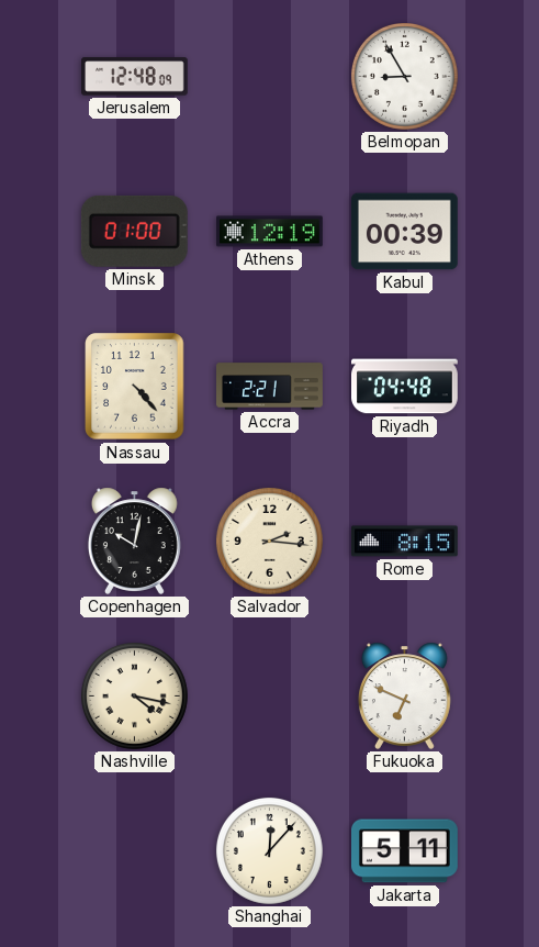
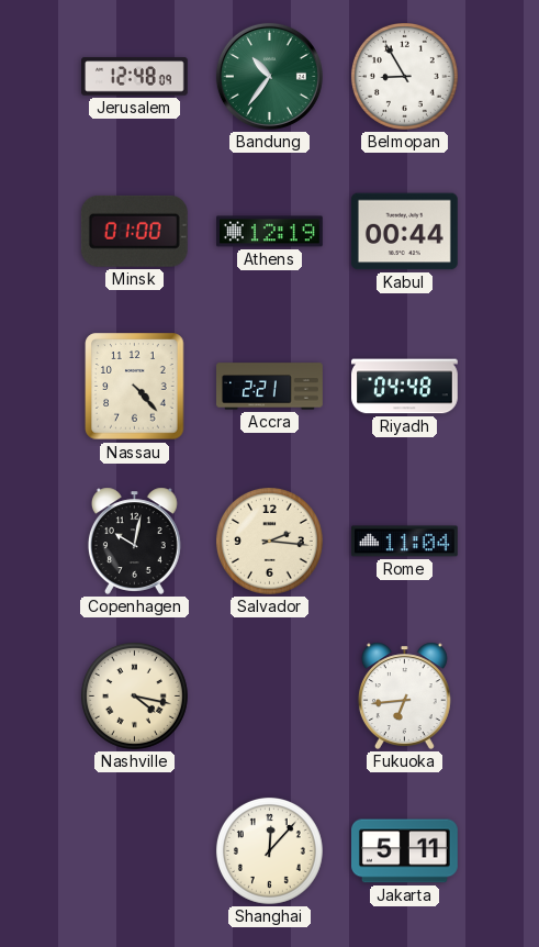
Bandung: none -> 10:36
Kabul: 00:39 -> 00:44
Rome: 8:15 -> 11:04
Fukuoka: 6:49 -> 6:44
